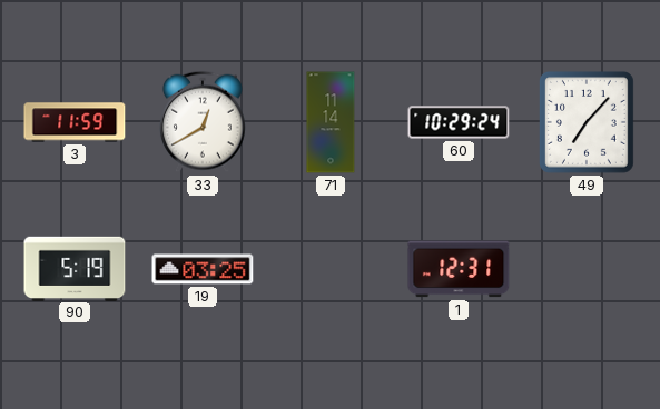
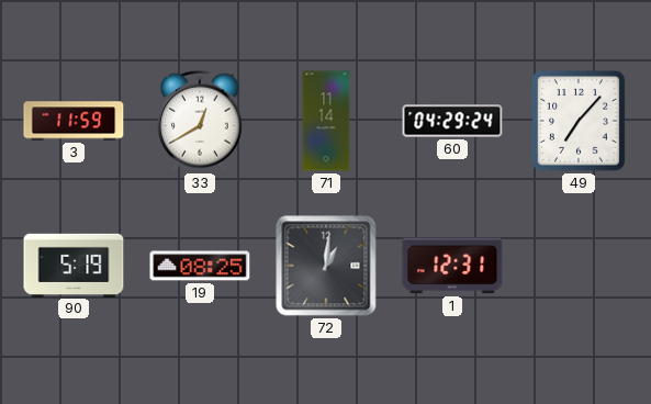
60: 10:29 -> 04:29
19: 03:25 -> 08:25
72: none -> 1:01
